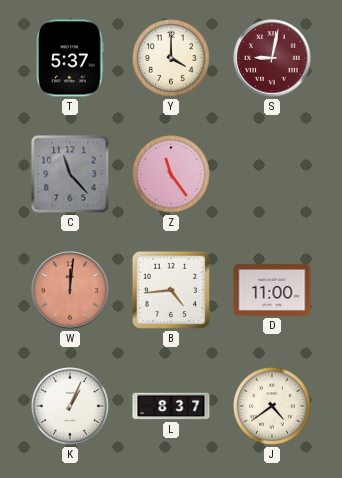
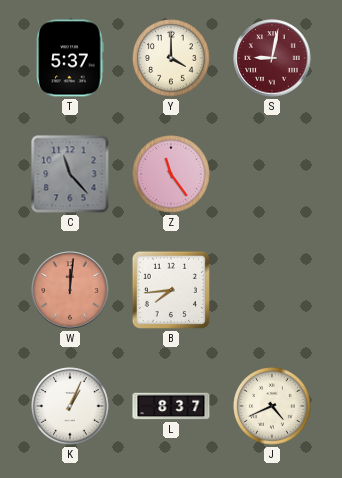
B: 4:44 -> 7:44
D: 11:00 -> none
J: 4:39 -> 4:41
